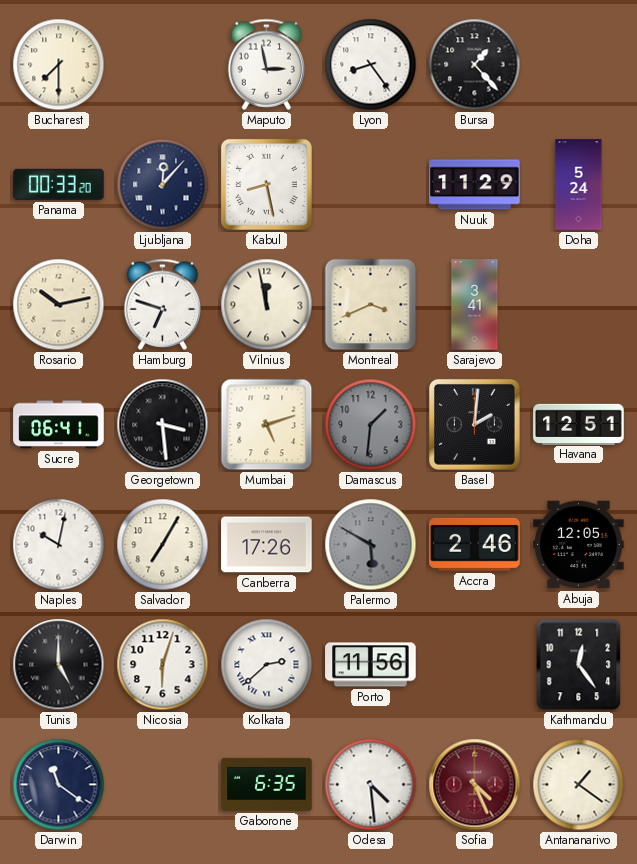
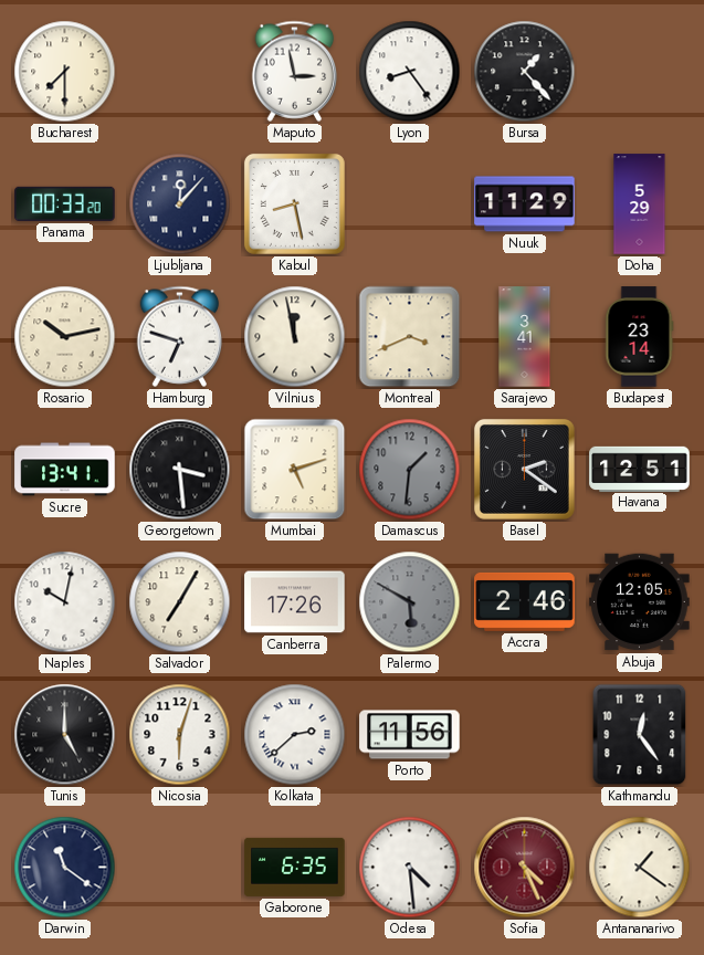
Doha: 5:24 -> 5:29
Budapest: none -> 23:14
Sucre: 06:41 -> 13:41
Basel: 2:01 -> 2:21
